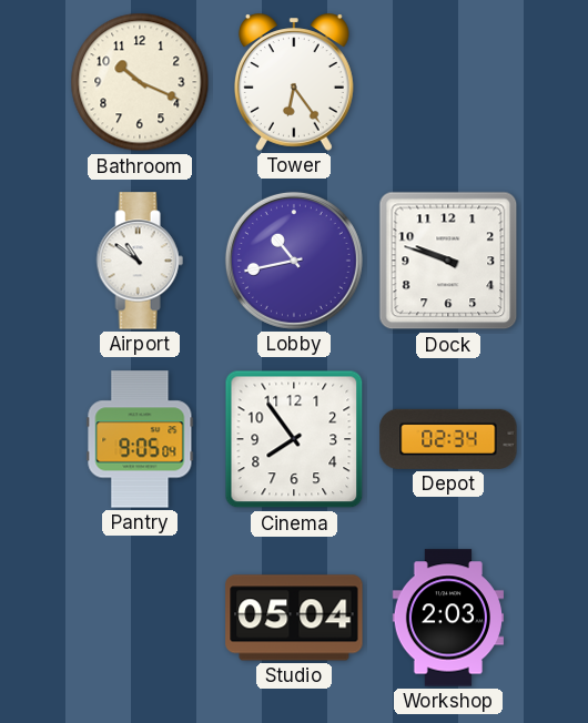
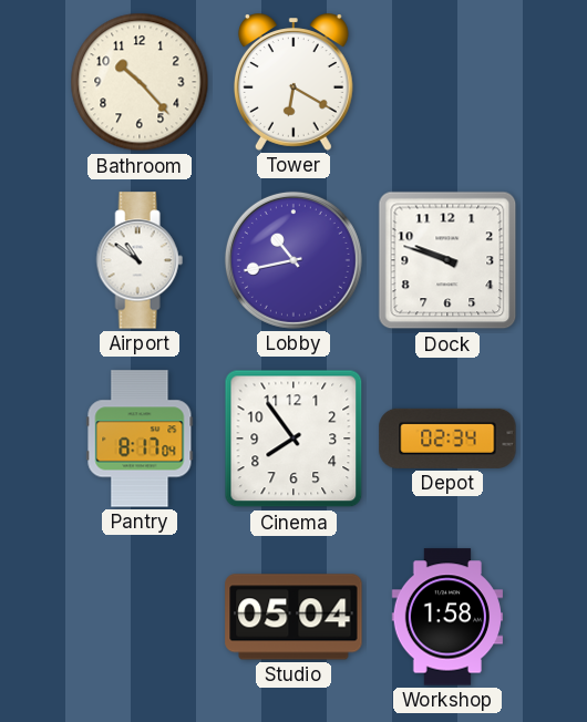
Bathroom: 10:19 -> 10:23
Tower: 6:24 -> 6:20
Pantry: 9:05 -> 8:17
Workshop: 2:03 -> 1:58
